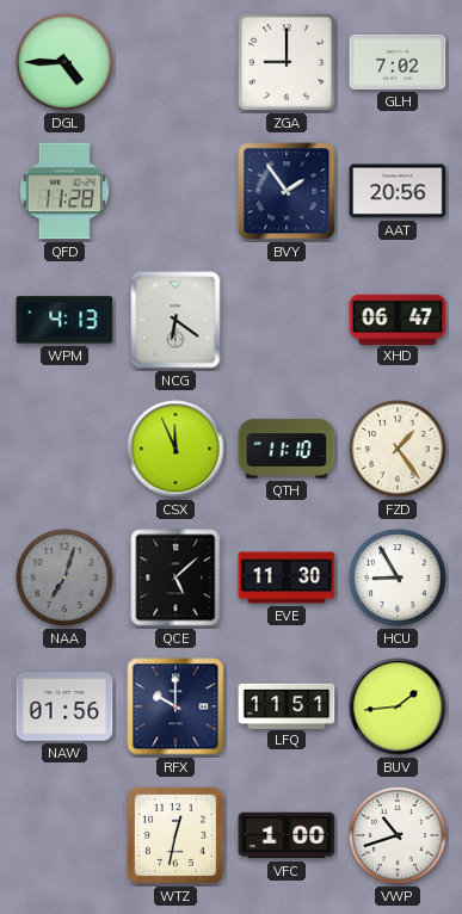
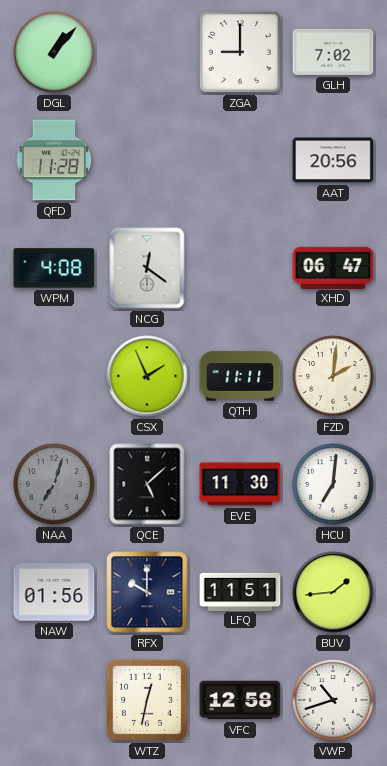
DGL: 4:45 -> 1:07
BVY: 1:54 -> none
WPM: 4:13 -> 4:08
NCG: 6:21 -> 12:21
CSX: 11:56 -> 1:56
QTH: 11:10 -> 11:11
FZD: 1:24 -> 2:01
HCU: 8:55 -> 7:01
VFC: 1:00 -> 12:58
